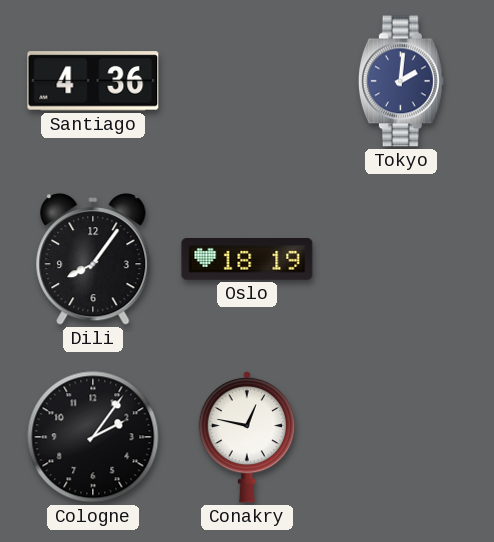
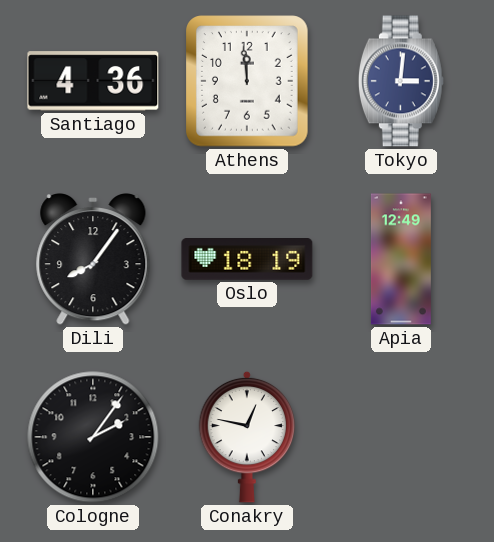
Athens: none -> 11:59
Tokyo: 2:01 -> 3:01
Apia: none -> 12:49
